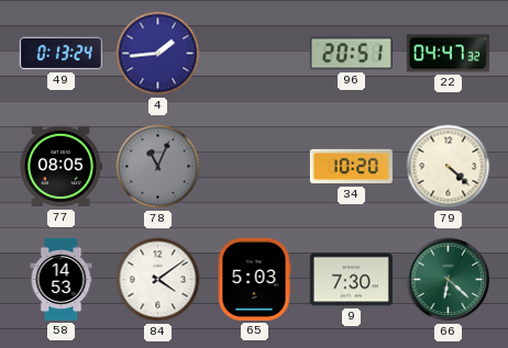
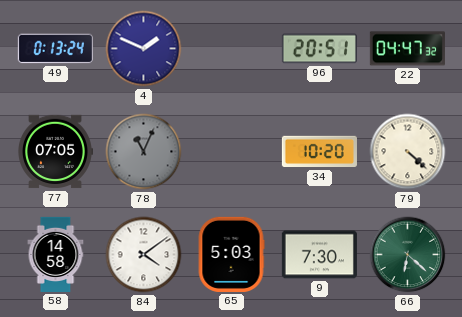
4: 1:44 -> 1:49
77: 08:05 -> 07:05
58: 14:53 -> 14:58
